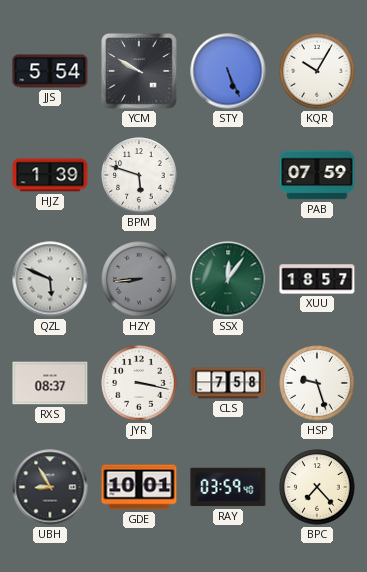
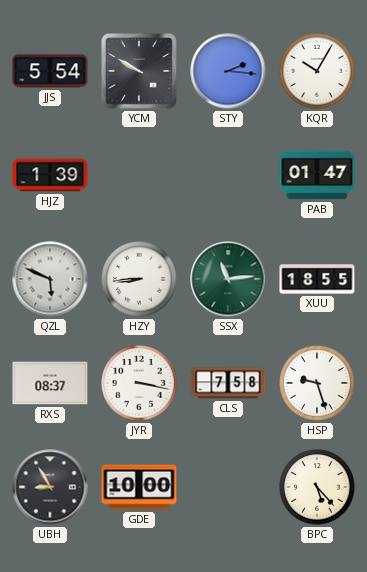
STY: 5:26 -> 2:16
BPM: 5:48 -> none
PAB: 07:59 -> 01:47
HZY dial: grey -> white
SSX: 12:06 -> 11:14
XUU: 18:57 -> 18:55
GDE: 10:01 -> 10:00
RAY: 03:59 -> none
BPC: 7:23 -> 5:23
